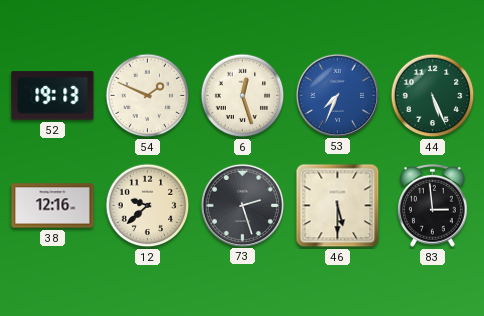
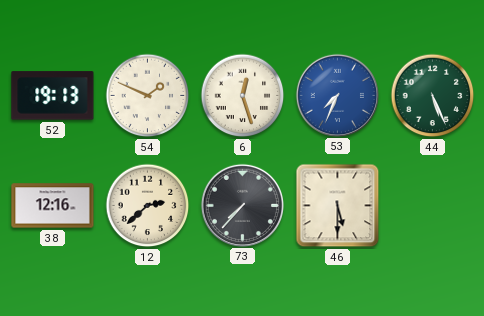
12: 9:38 -> 2:38
73: 2:27 -> 7:37
83: 2:59 -> none
